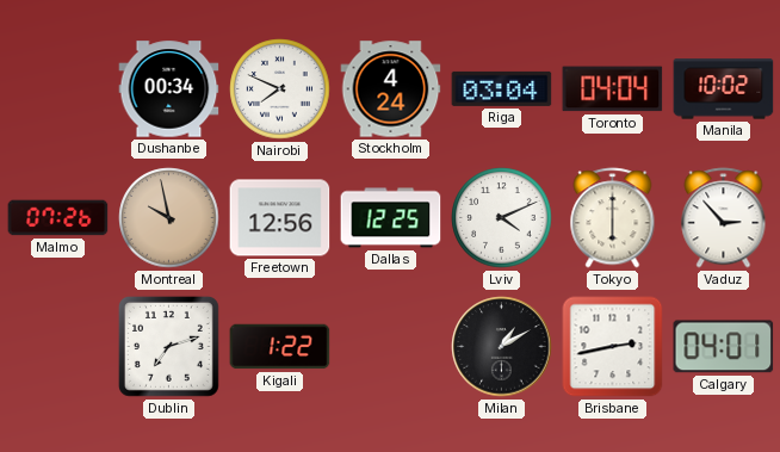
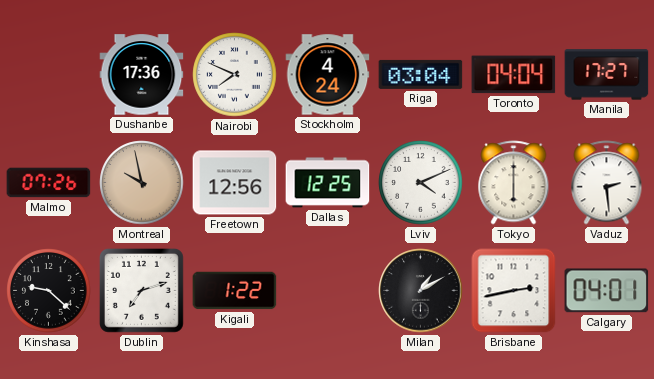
Dushanbe: 00:34 -> 17:36
Manila: 10:02 -> 17:27
Vaduz: 2:53 -> 2:29
Kinshasa: none -> 9:22
